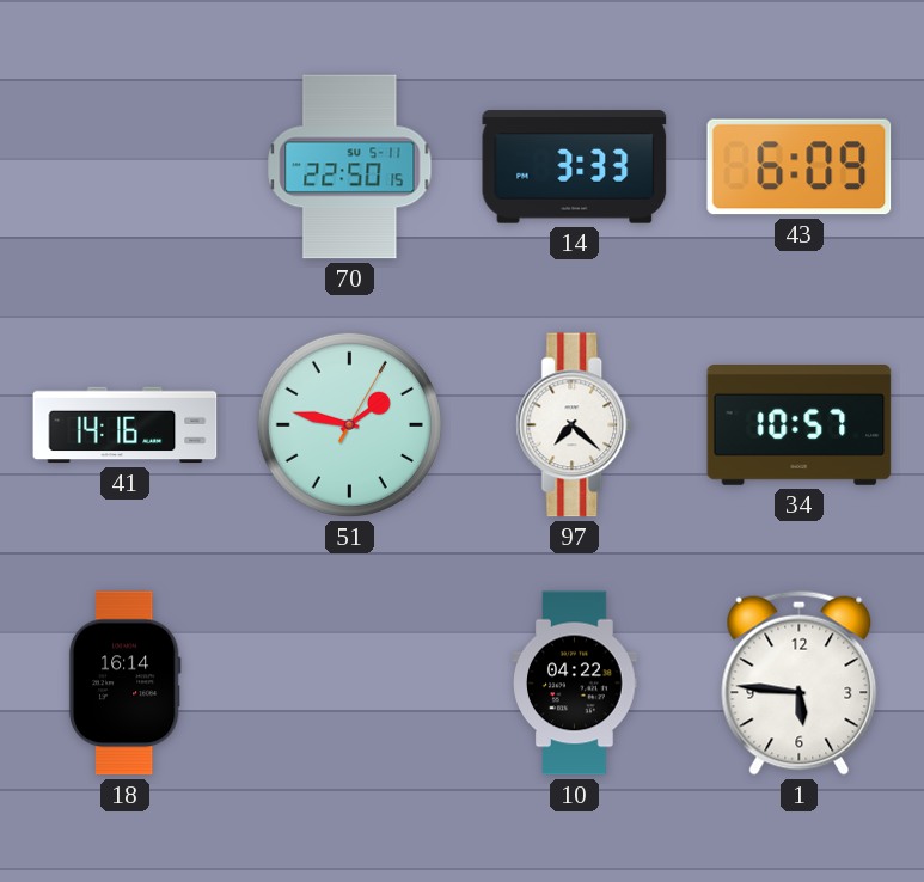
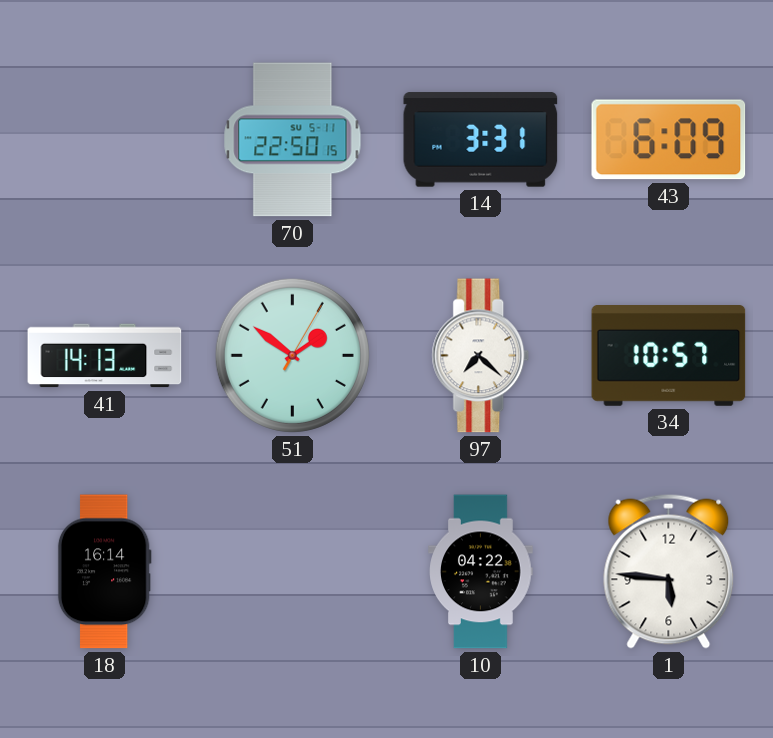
14: 3:33 -> 3:31
41: 14:16 -> 14:13
51: 1:47 -> 1:51
